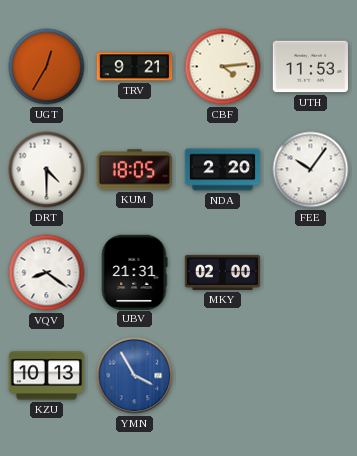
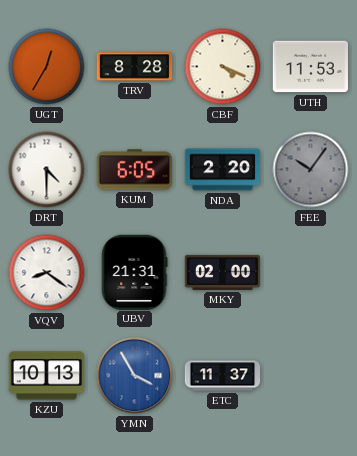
TRV: 9:21 -> 8:28
CBF: 4:14 -> 4:19
KUM: 18:05 -> 6:05
FEE dial: white -> grey
ETC: none -> 11:37
